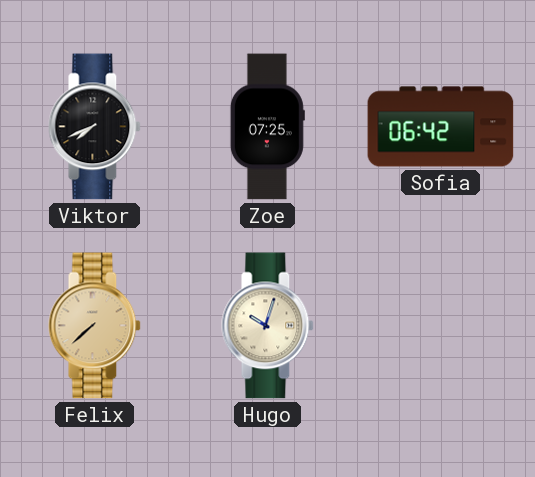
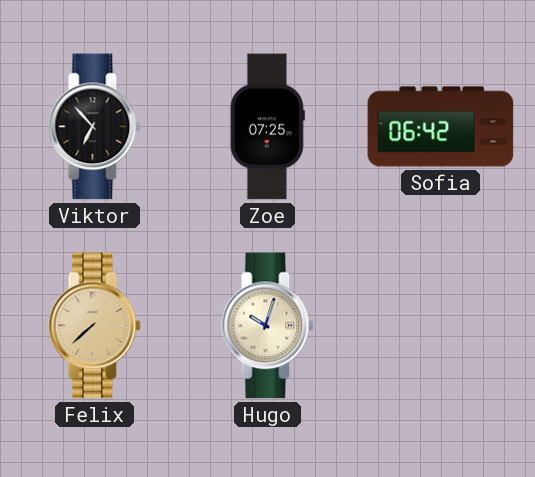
Viktor: 7:41 -> 6:53
